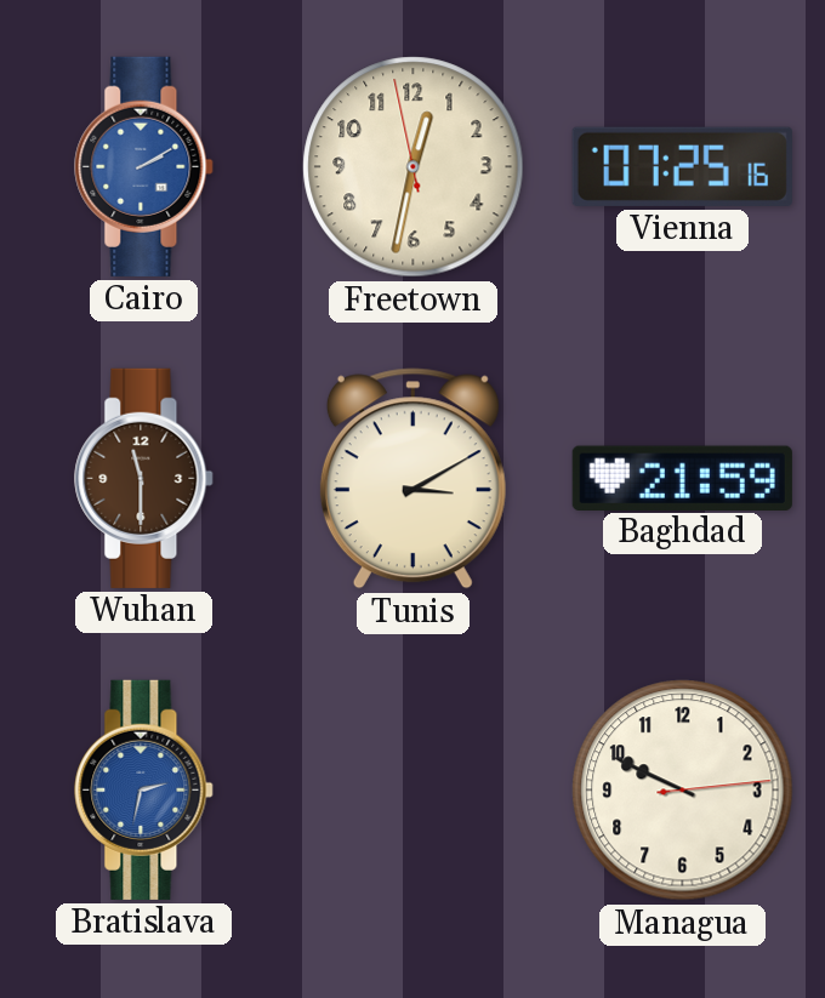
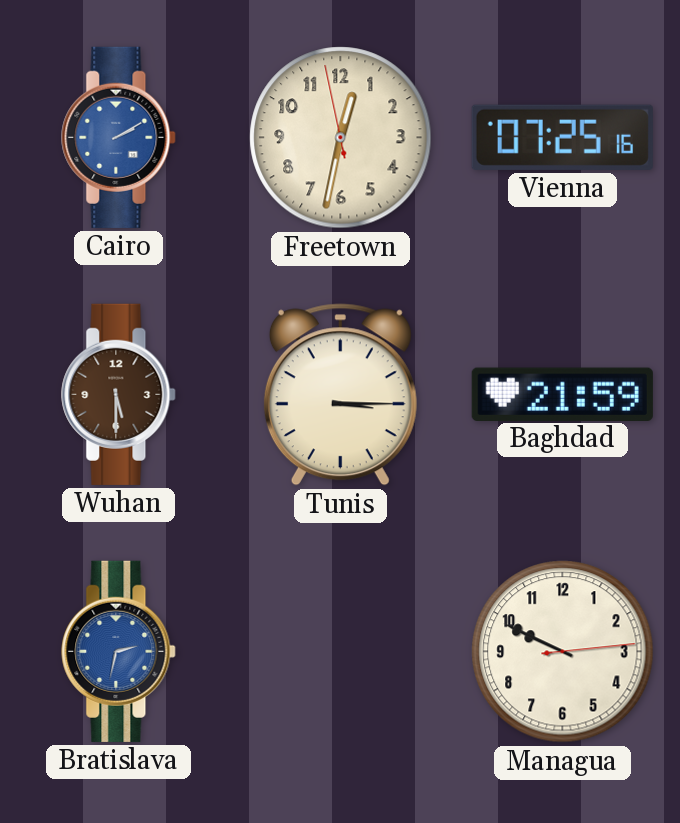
Wuhan: 11:30 -> 5:30
Tunis: 3:10 -> 3:15
